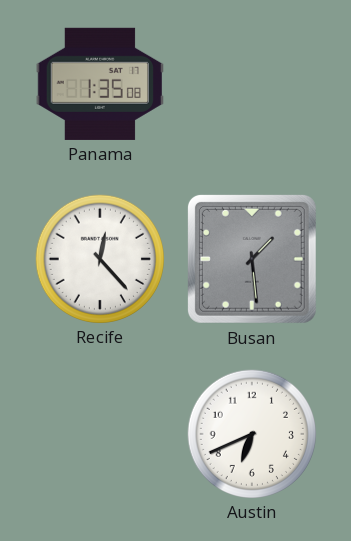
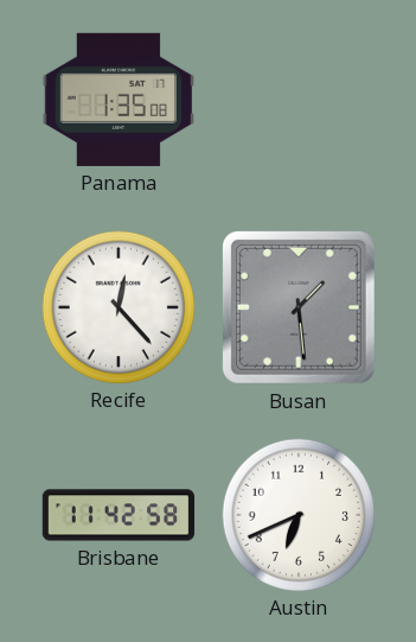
Brisbane: none -> 11:42
